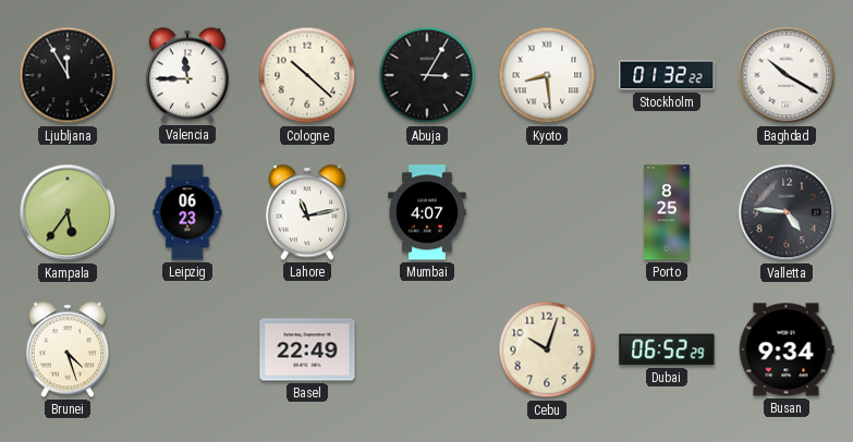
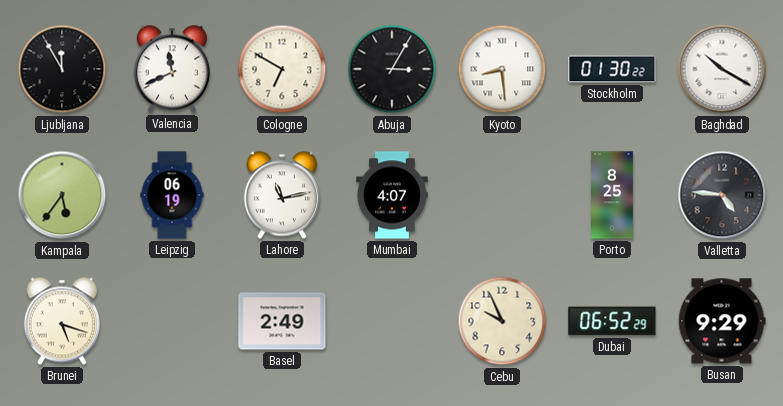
Valencia: 11:45 -> 11:41
Cologne: 10:22 -> 6:50
Stockholm: 01:32 -> 01:30
Leipzig: 06:23 -> 06:19
Brunei: 4:27 -> 5:18
Basel: 22:49 -> 2:49
Cebu: 10:03 -> 9:56
Busan: 9:34 -> 9:29
